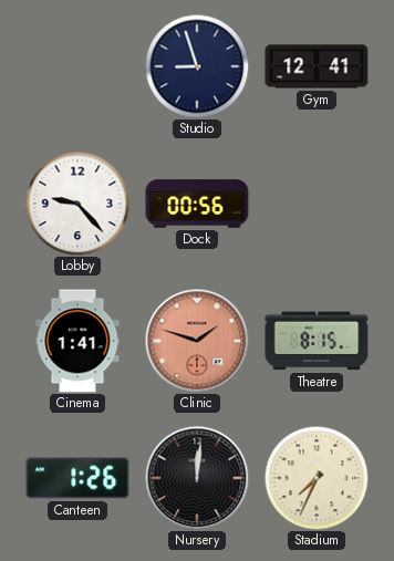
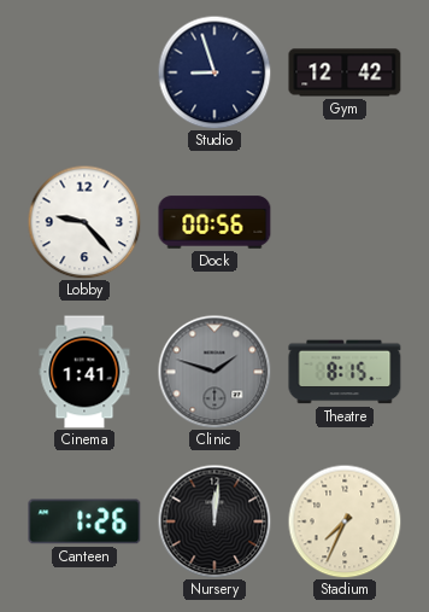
Gym: 12:41 -> 12:42
Clinic dial: salmon -> grey
